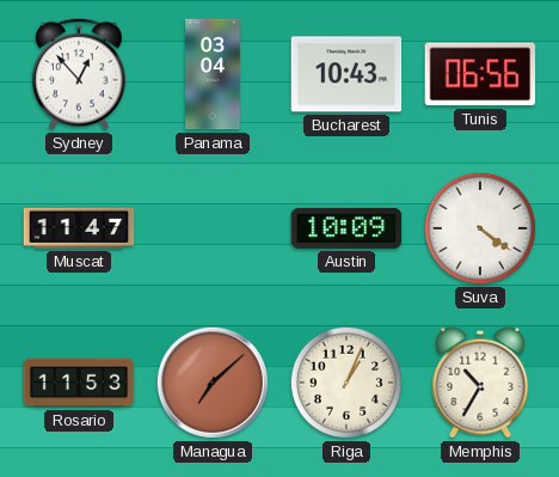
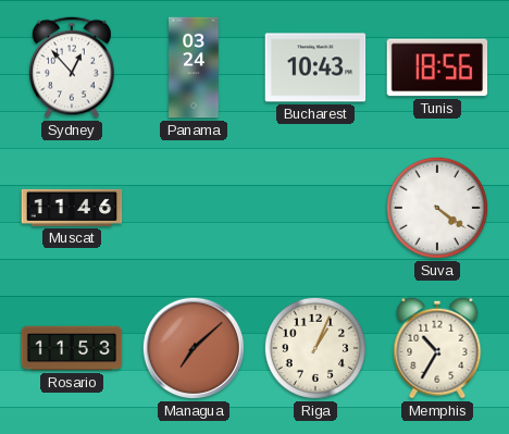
Panama: 03:04 -> 03:24
Tunis: 06:56 -> 18:56
Muscat: 11:47 -> 11:46
Austin: 10:09 -> none
